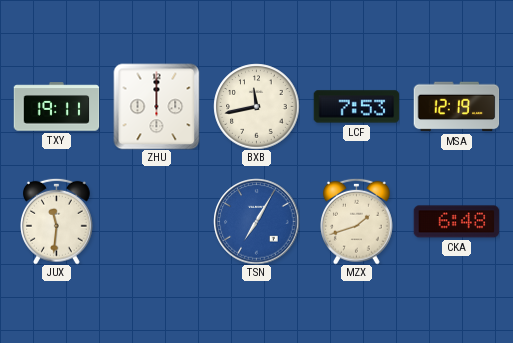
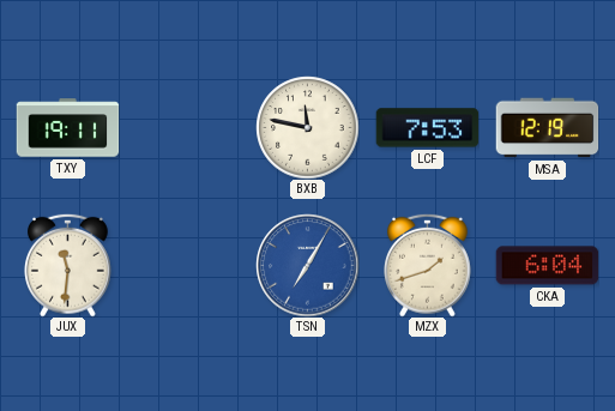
ZHU: 12:00 -> none
BXB: 11:43 -> 11:47
CKA: 6:48 -> 6:04
